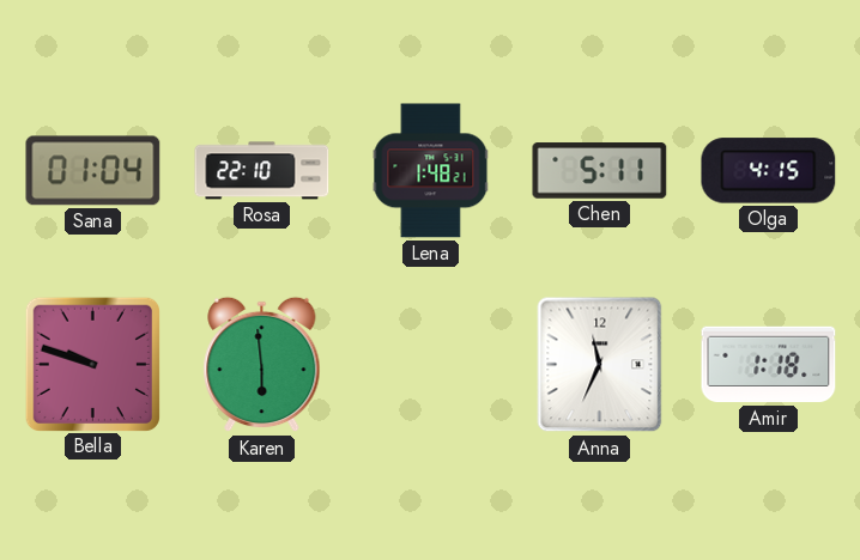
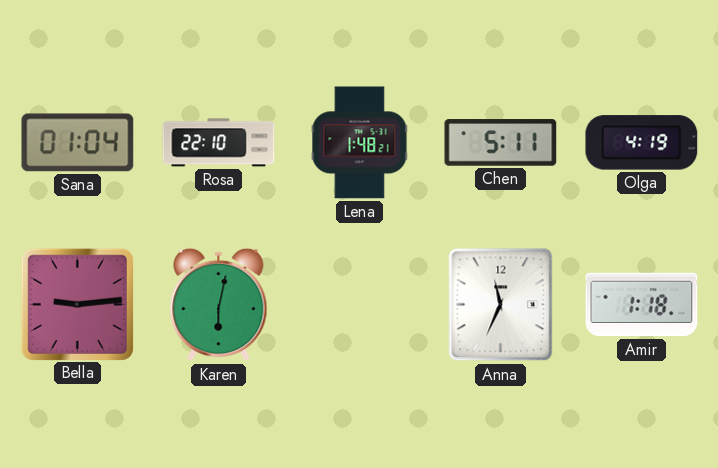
Olga: 4:15 -> 4:19
Bella: 9:48 -> 9:14
Karen: 5:59 -> 6:02
